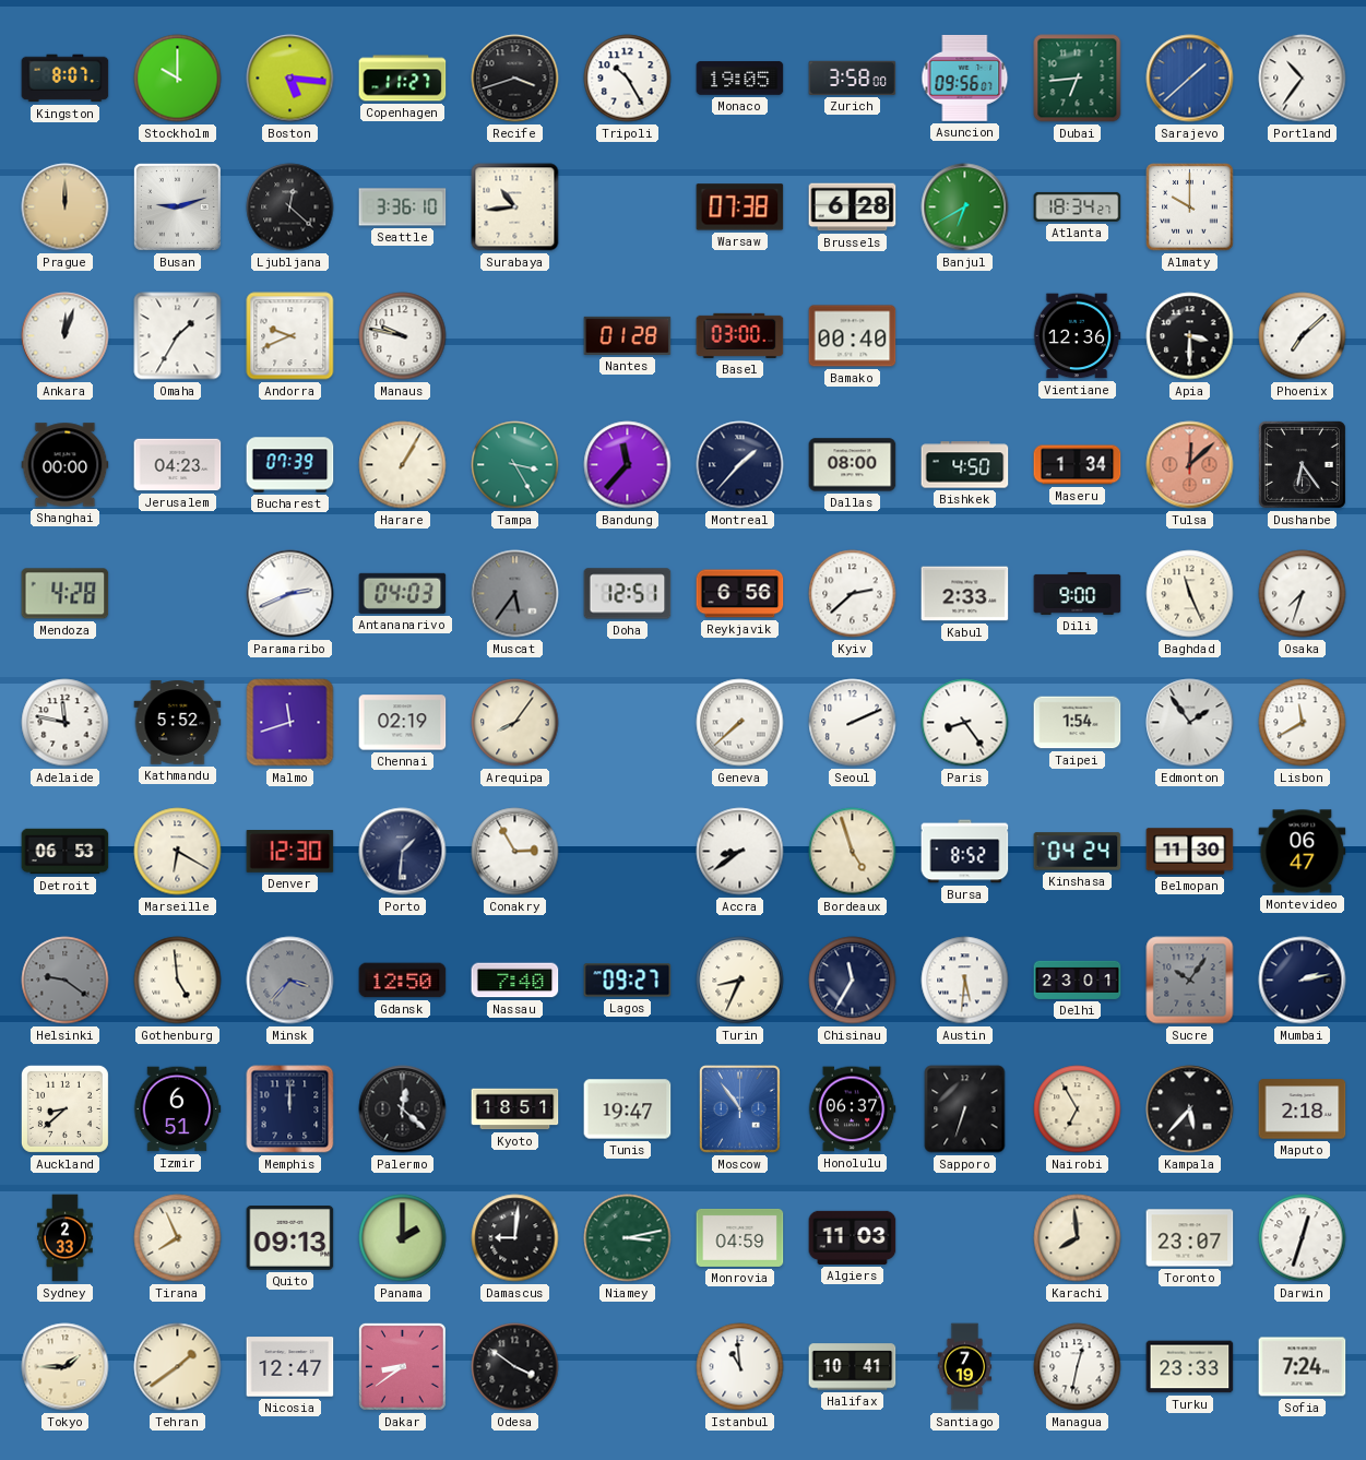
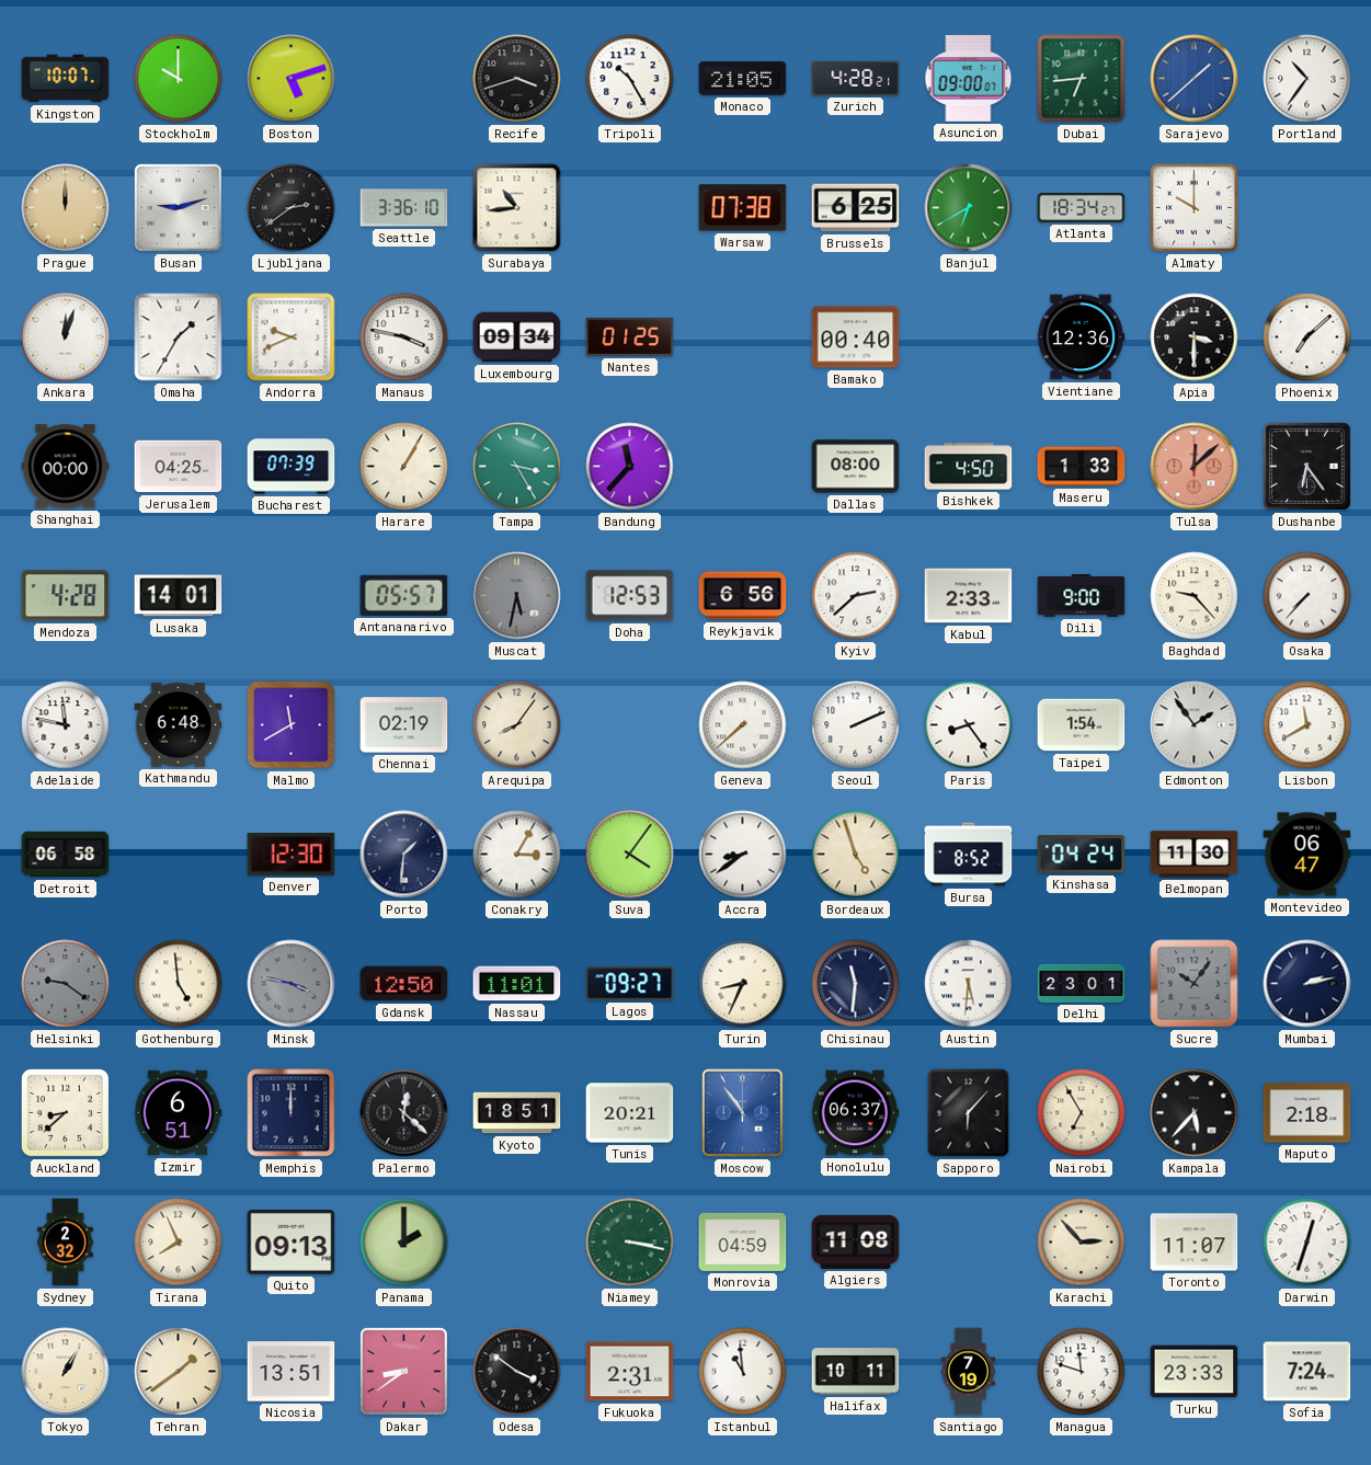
Kingston: 8:07 -> 10:07
Boston: 5:16 -> 5:12
Copenhagen: 11:27 -> none
Monaco: 19:05 -> 21:05
Zurich: 3:58 -> 4:28
Asuncion: 09:56 -> 09:00
Ljubljana: 12:22 -> 2:39
Brussels: 6:28 -> 6:25
Manaus: 9:47 -> 3:47
Luxembourg: none -> 09:34
Nantes: 01:28 -> 01:25
Basel: 03:00 -> none
Jerusalem: 04:23 -> 04:25
Montreal: 1:37 -> none
Maseru: 1:34 -> 1:33
Lusaka: none -> 14:01
Paramaribo: 2:41 -> none
Antananarivo: 04:03 -> 05:57
Muscat: 5:36 -> 5:32
Doha: 12:51 -> 12:53
Baghdad: 11:26 -> 9:23
Osaka: 7:33 -> 7:37
Kathmandu: 5:52 -> 6:48
Malmo: 11:42 -> 11:40
Detroit: 06:53 -> 06:58
Marseille: 6:20 -> none
Conakry: 2:55 -> 3:05
Suva: none -> 4:06
Minsk: 3:37 -> 3:47
Nassau: 7:40 -> 11:01
Chisinau: 11:35 -> 11:31
Tunis: 19:47 -> 20:21
Sapporo: 6:33 -> 6:07
Sydney: 2:33 -> 2:32
Damascus: 9:01 -> none
Niamey: 3:13 -> 3:17
Algiers: 11:03 -> 11:08
Karachi: 7:59 -> 2:53
Toronto: 23:07 -> 11:07
Tokyo: 1:45 -> 1:05
Nicosia: 12:47 -> 13:51
Fukuoka: none -> 2:31
Halifax: 10:41 -> 10:11
Managua: 12:32 -> 11:48
